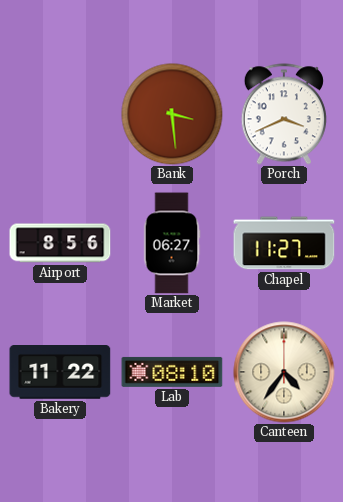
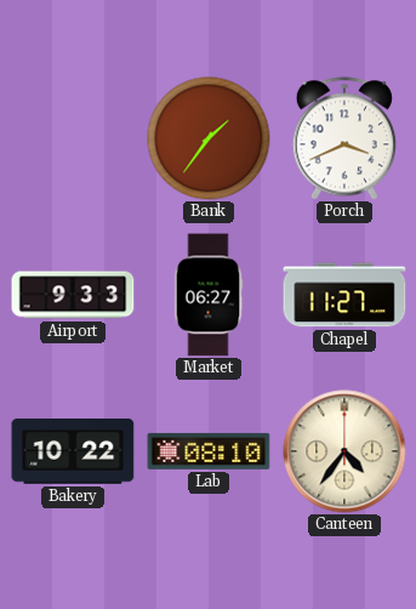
Bank: 3:29 -> 1:36
Airport: 8:56 -> 9:33
Bakery: 11:22 -> 10:22
